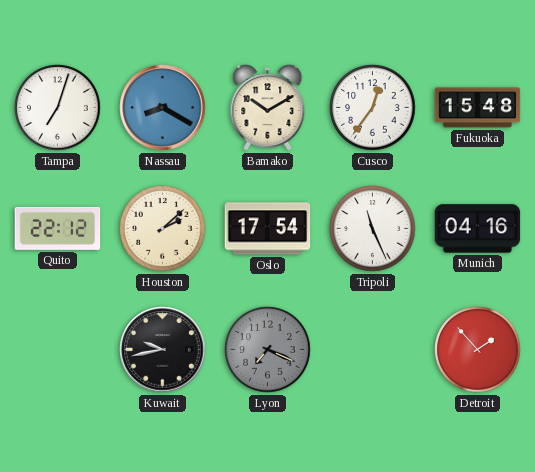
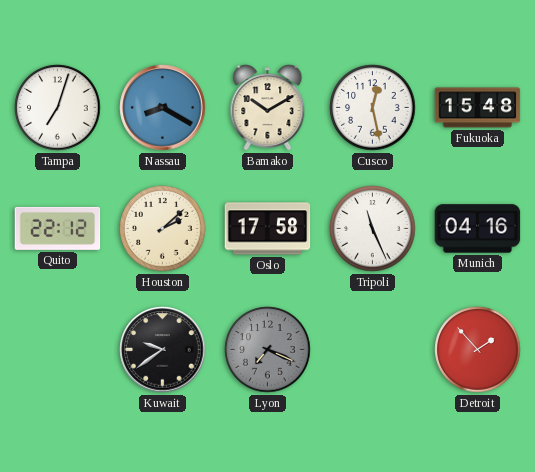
Cusco: 12:36 -> 12:28
Oslo: 17:54 -> 17:58
Kuwait: 9:43 -> 9:39
